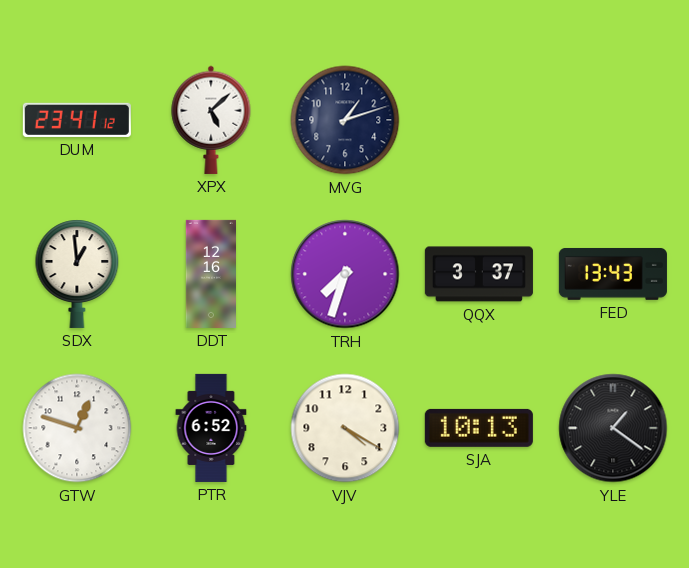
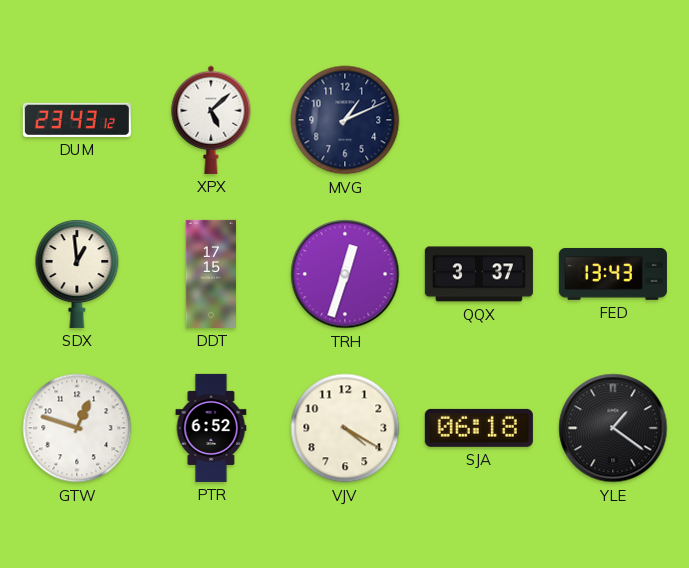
DUM: 23:41 -> 23:43
MVG: 1:12 -> 1:11
DDT: 12:16 -> 17:15
TRH: 7:33 -> 12:33
SJA: 10:13 -> 06:18
